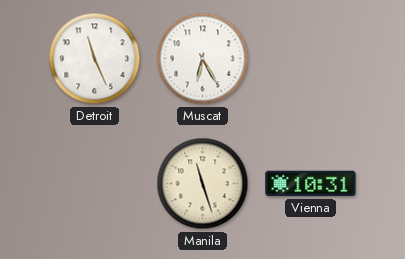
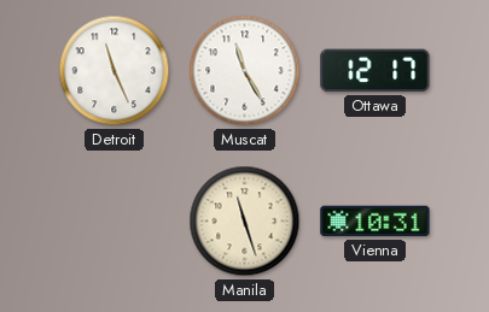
Muscat: 6:25 -> 11:25
Ottawa: none -> 12:17
